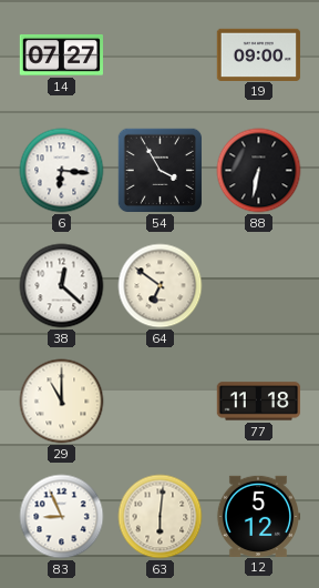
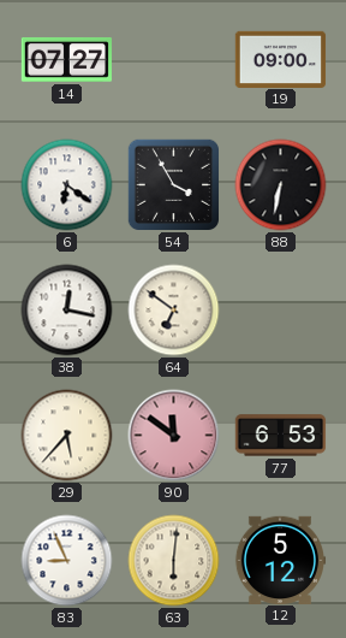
6: 6:16 -> 6:21
38: 12:22 -> 12:17
29: 11:00 -> 5:37
90: none -> 11:51
77: 11:18 -> 6:53
